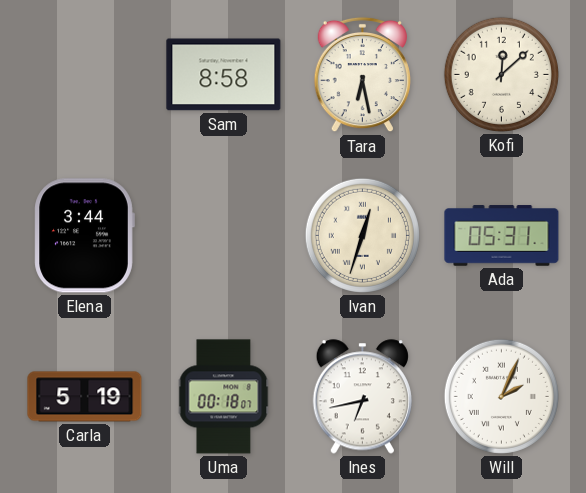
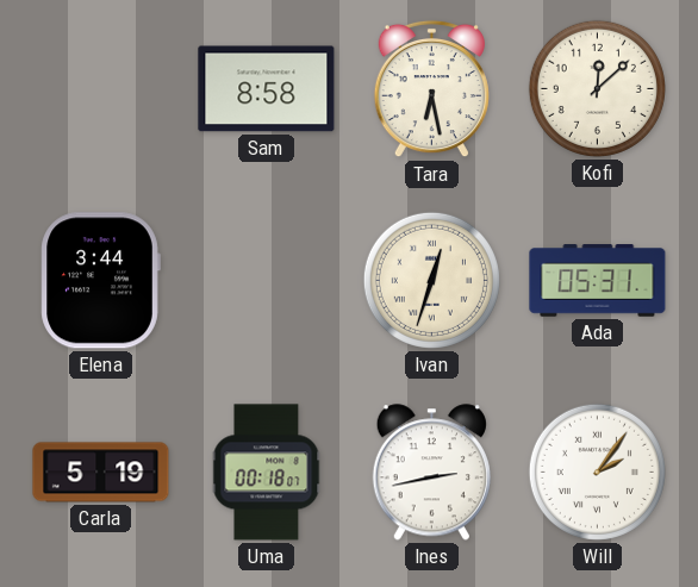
Ines: 6:43 -> 2:43
Will: 2:04 -> 2:06
